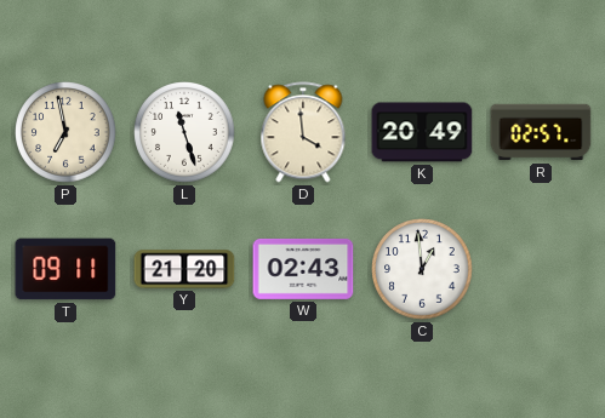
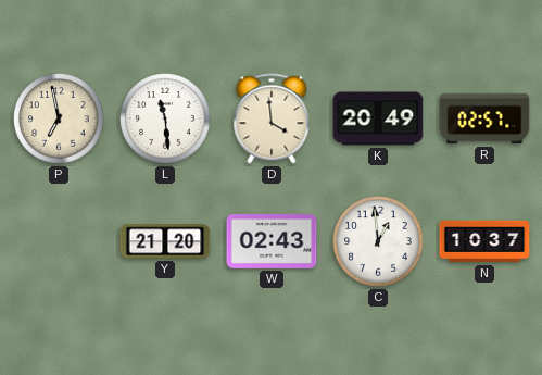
L: 11:27 -> 11:29
T: 09:11 -> none
N: none -> 10:37
